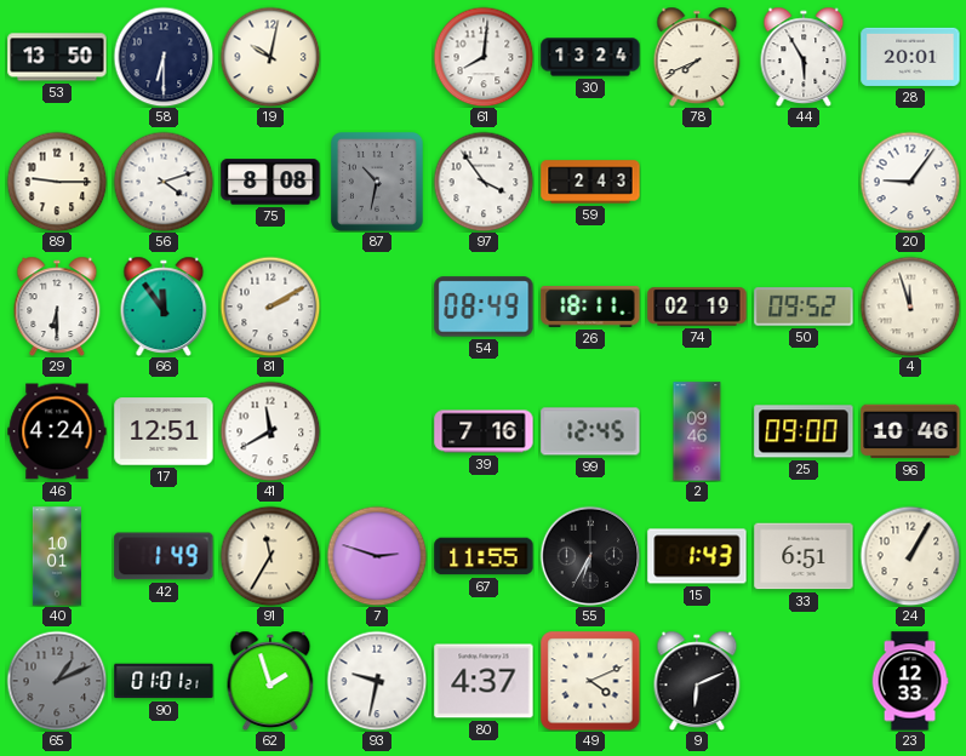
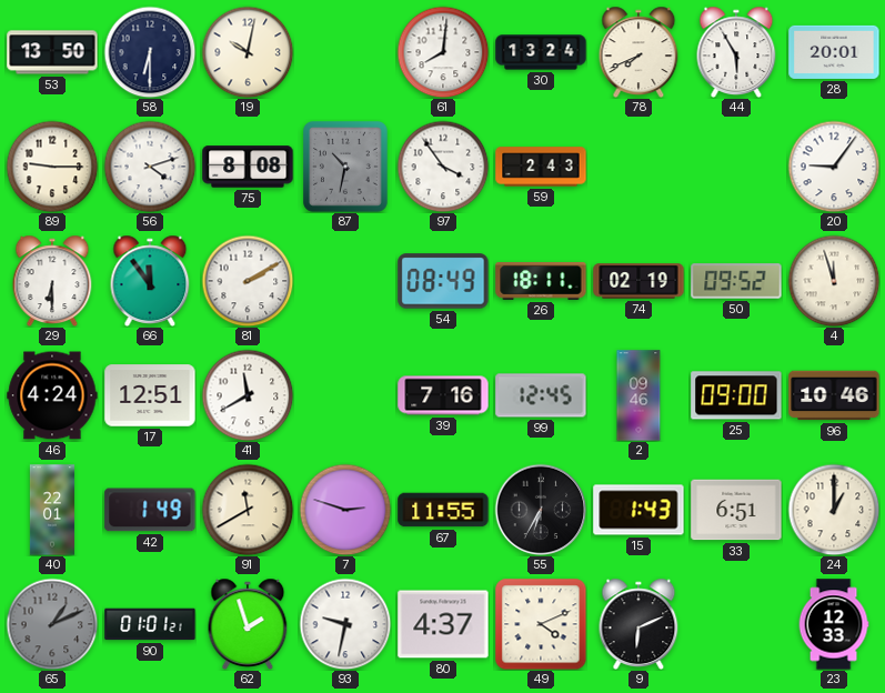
40: 10:01 -> 22:01
91: 11:35 -> 11:40
24: 1:05 -> 1:00
